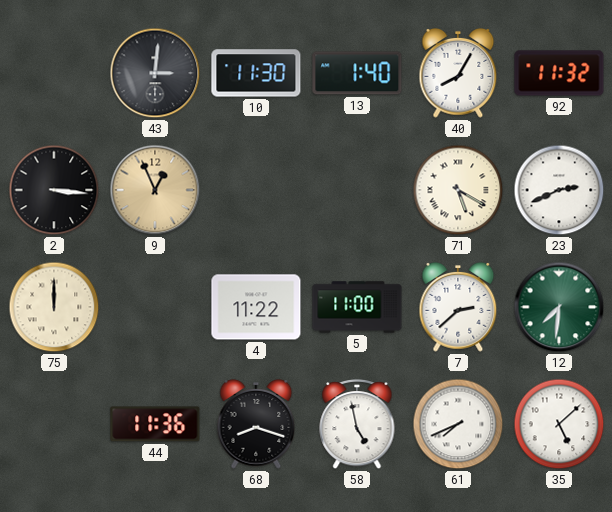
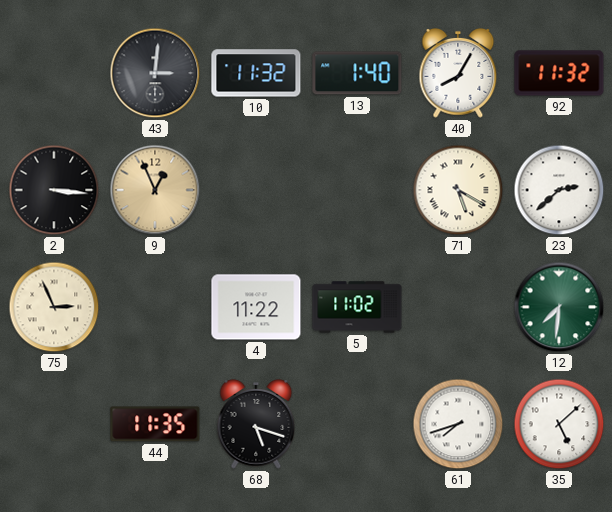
10: 11:30 -> 11:32
23: 2:41 -> 2:38
75: 12:00 -> 2:56
5: 11:00 -> 11:02
7: 2:38 -> none
44: 11:36 -> 11:35
68: 8:18 -> 5:18
58: 4:58 -> none
61: 7:41 -> 7:42
